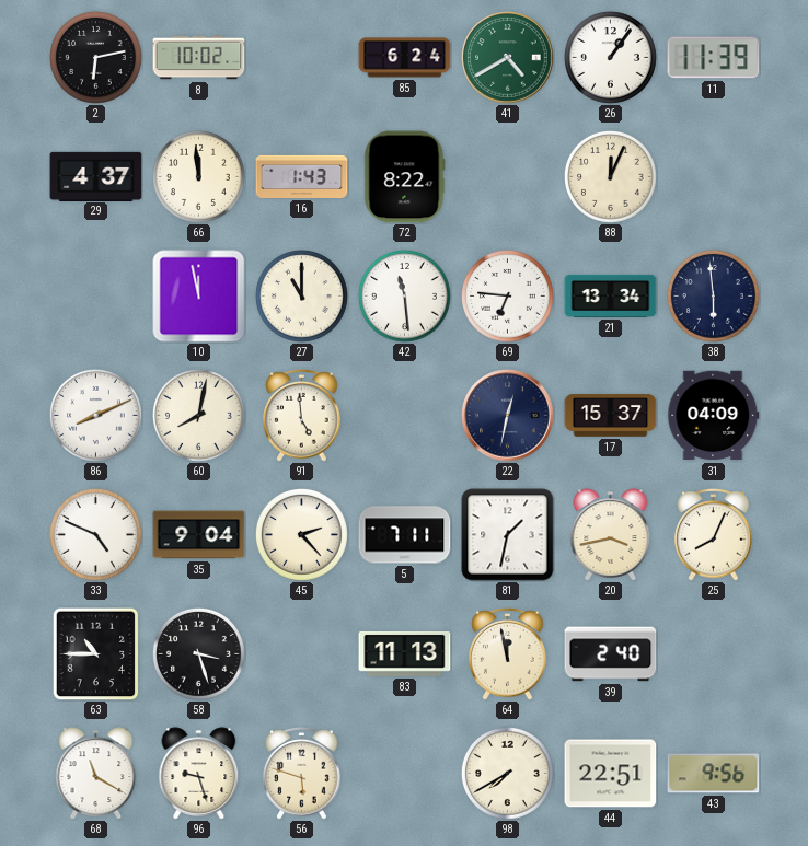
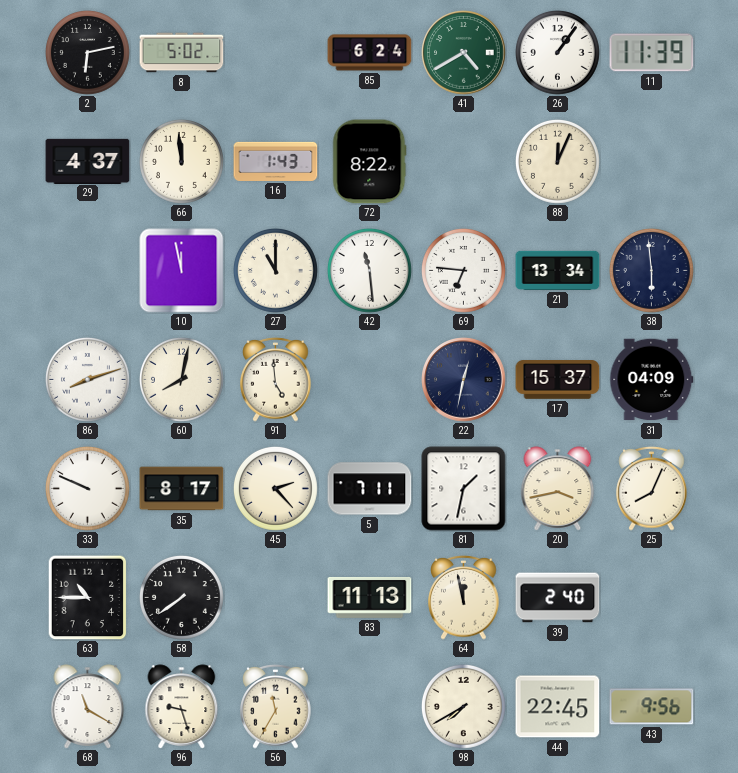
8: 10:02 -> 5:02
86: 8:11 -> 8:12
33: 4:49 -> 9:49
35: 9:04 -> 8:17
58: 3:27 -> 7:39
56: 5:48 -> 11:35
44: 22:51 -> 22:45
